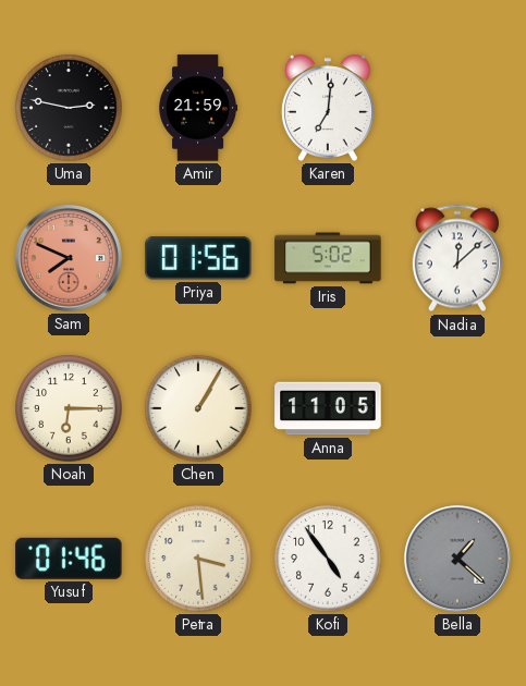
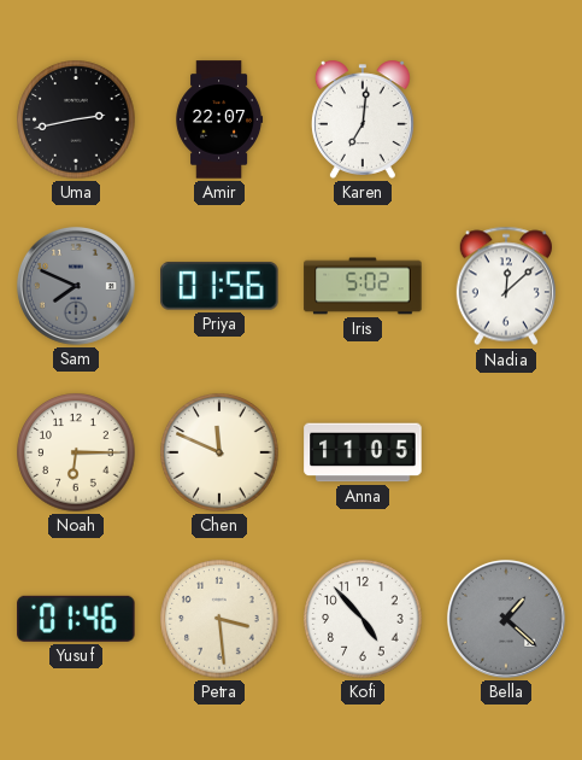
Uma: 2:47 -> 2:43
Amir: 21:59 -> 22:07
Sam dial: salmon -> grey
Chen: 1:05 -> 11:49
Kofi: 4:54 -> 4:53
